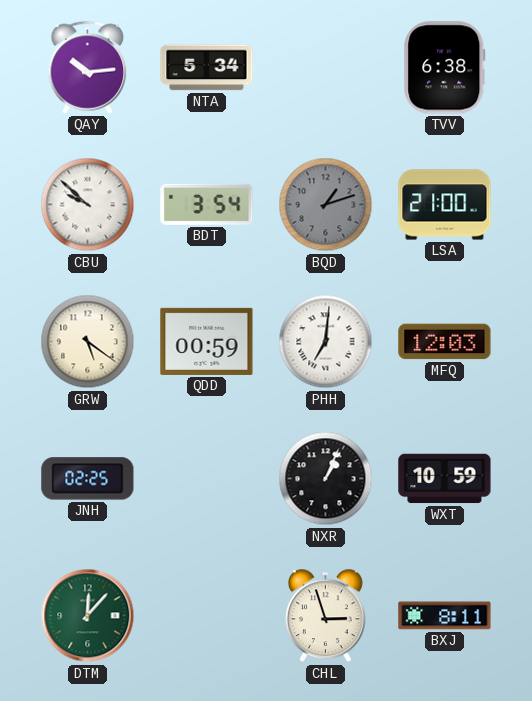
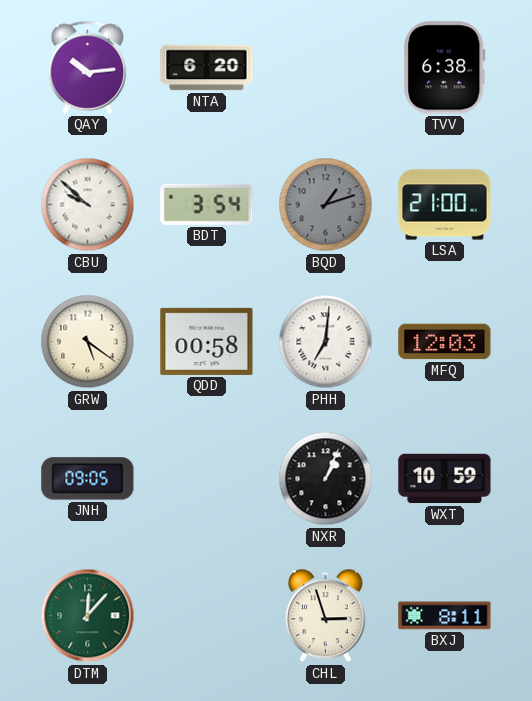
NTA: 5:34 -> 6:20
QDD: 00:59 -> 00:58
JNH: 02:25 -> 09:05
